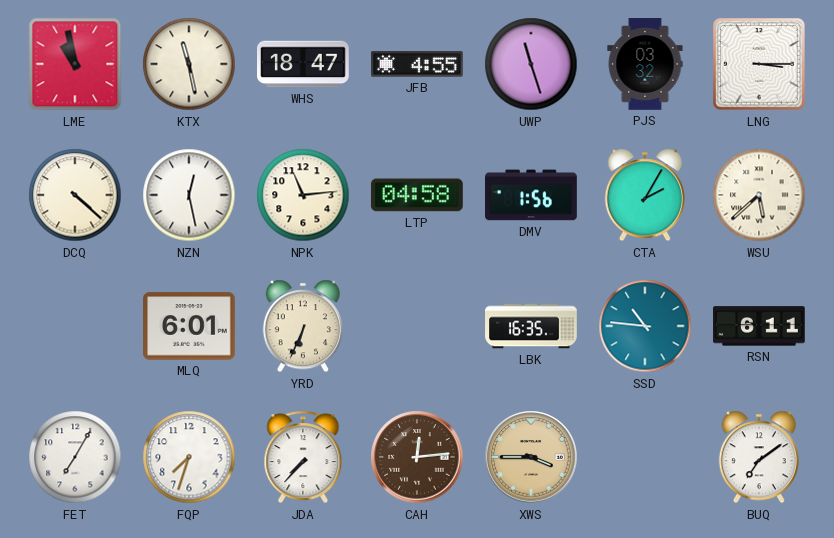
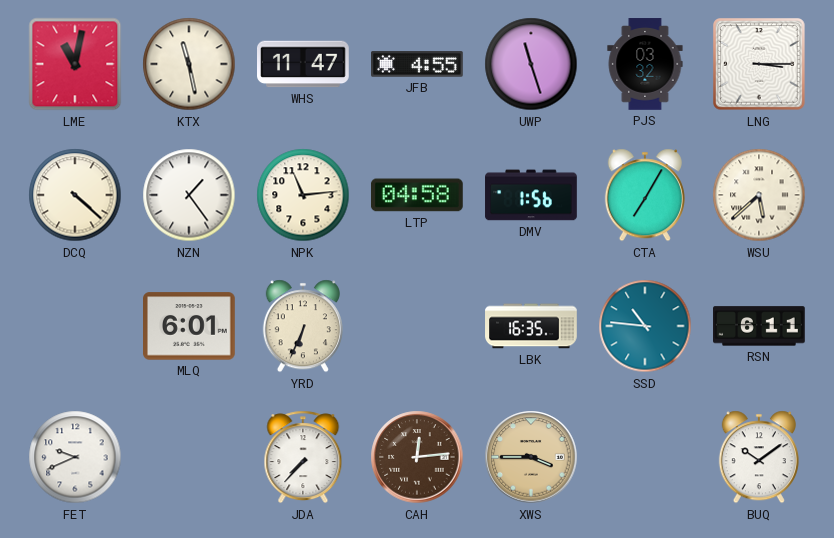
LME: 10:58 -> 11:02
WHS: 18:47 -> 11:47
NZN: 12:28 -> 1:24
CTA: 2:05 -> 7:05
FET: 7:05 -> 9:41
FQP: 7:33 -> none
BUQ: 7:09 -> 10:09
